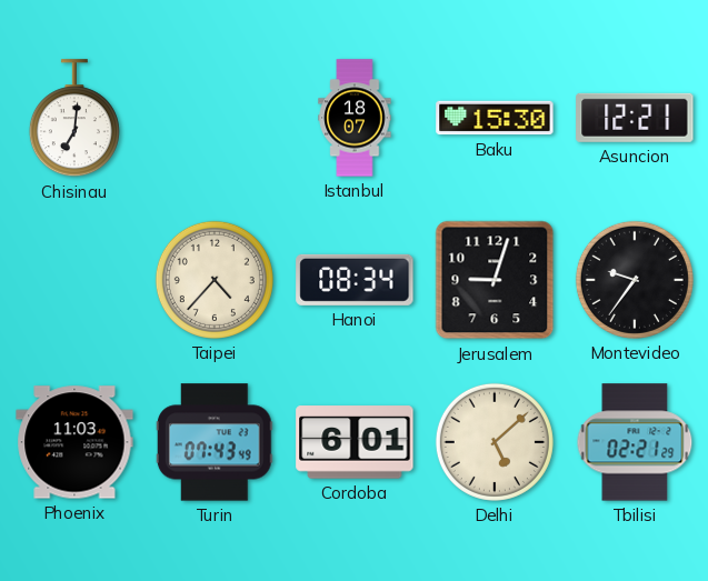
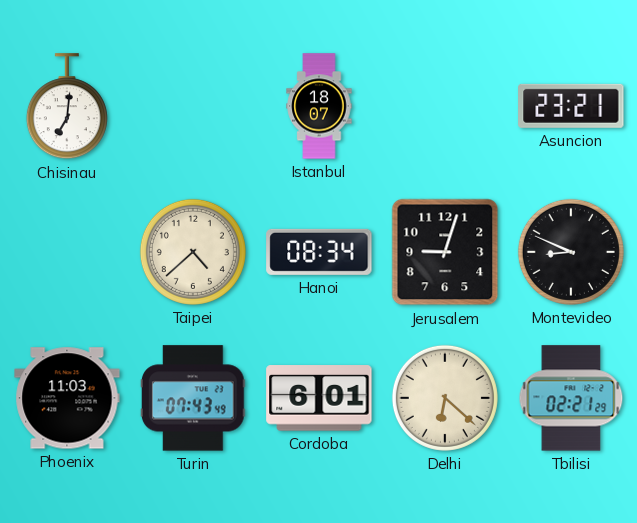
Baku: 15:30 -> none
Asuncion: 12:21 -> 23:21
Taipei: 4:37 -> 4:38
Montevideo: 9:36 -> 8:49
Delhi: 5:08 -> 6:22
